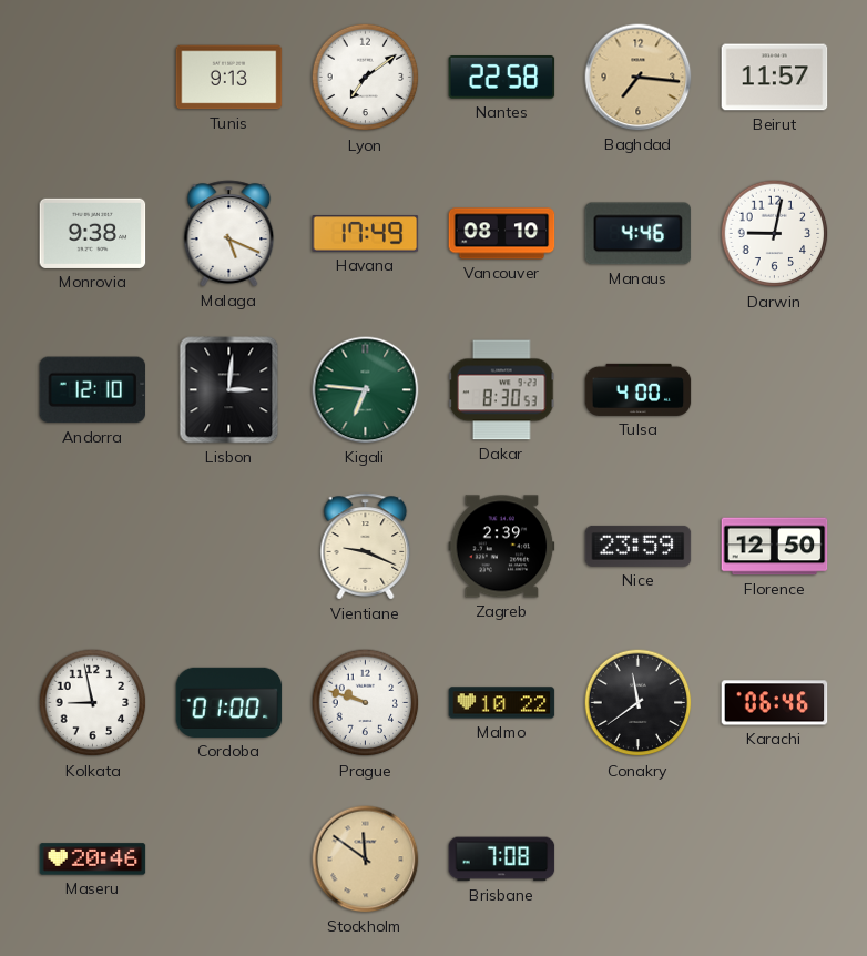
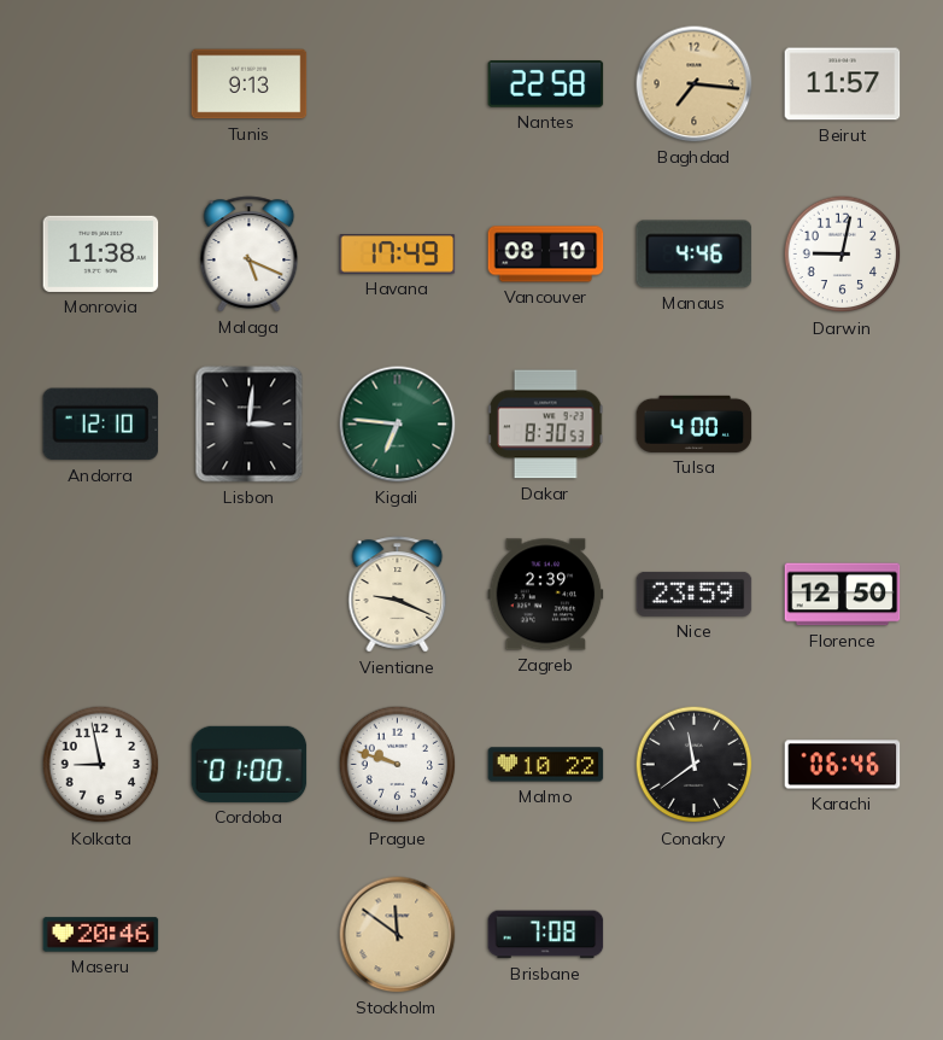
Lyon: 7:09 -> none
Monrovia: 9:38 -> 11:38
